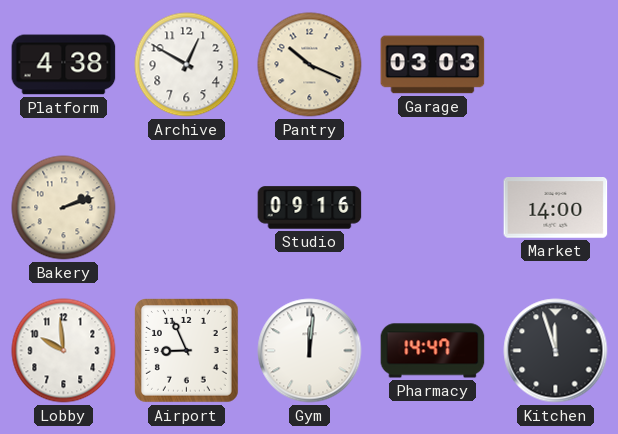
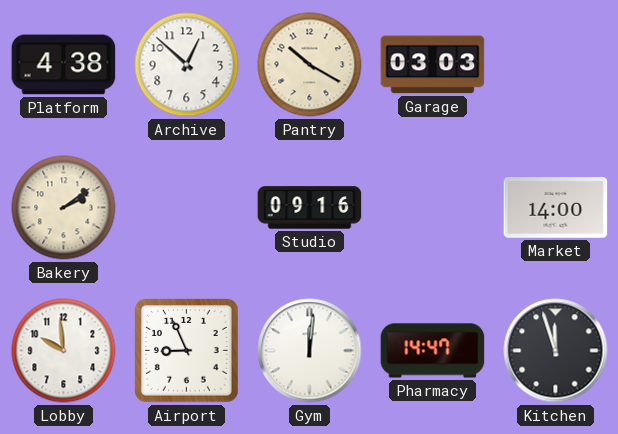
Archive: 12:50 -> 12:52
Pantry: 10:19 -> 10:20
Bakery: 2:12 -> 2:09
